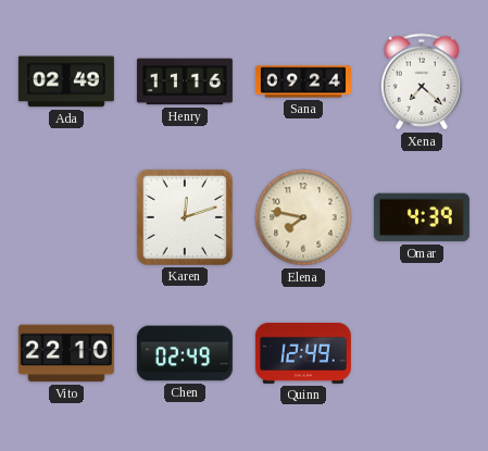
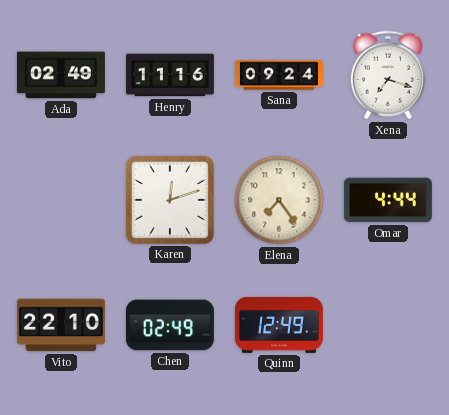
Xena: 7:22 -> 7:18
Elena: 7:47 -> 7:24
Omar: 4:39 -> 4:44
